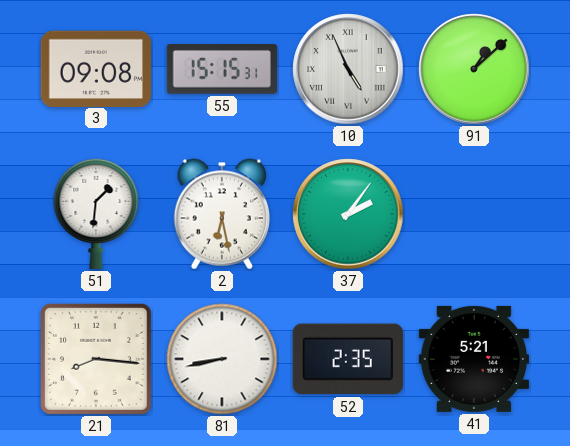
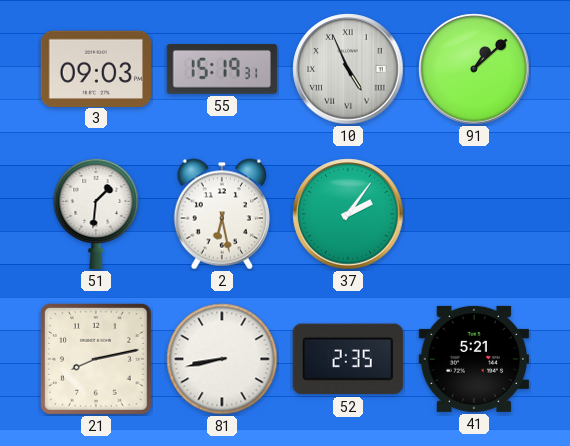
3: 09:08 -> 09:03
55: 15:15 -> 15:19
21: 8:16 -> 8:13
